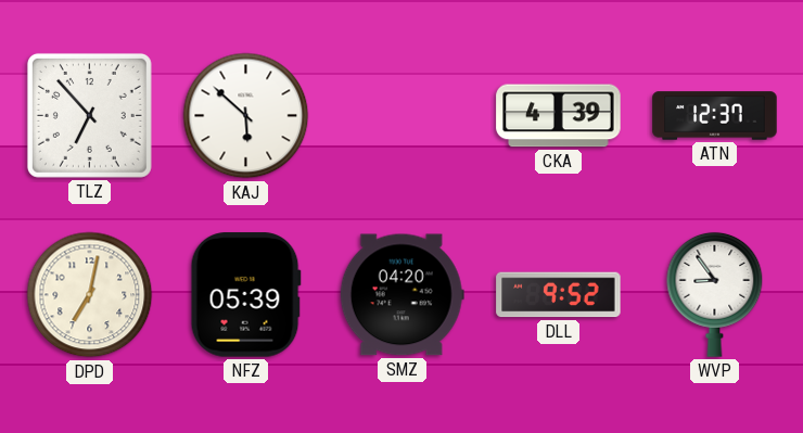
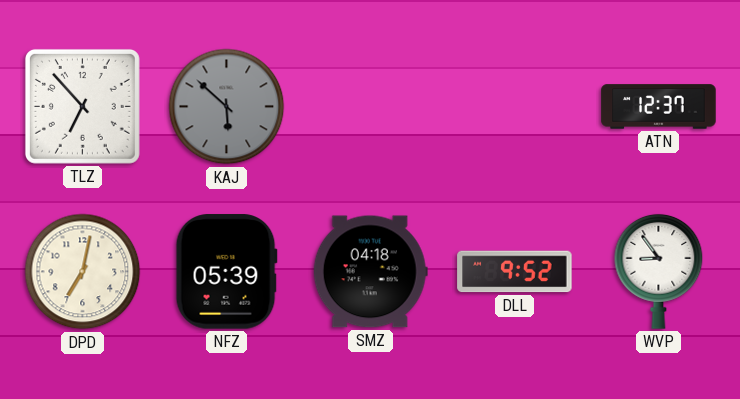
KAJ dial: white -> grey
CKA: 4:39 -> none
SMZ: 04:20 -> 04:18
